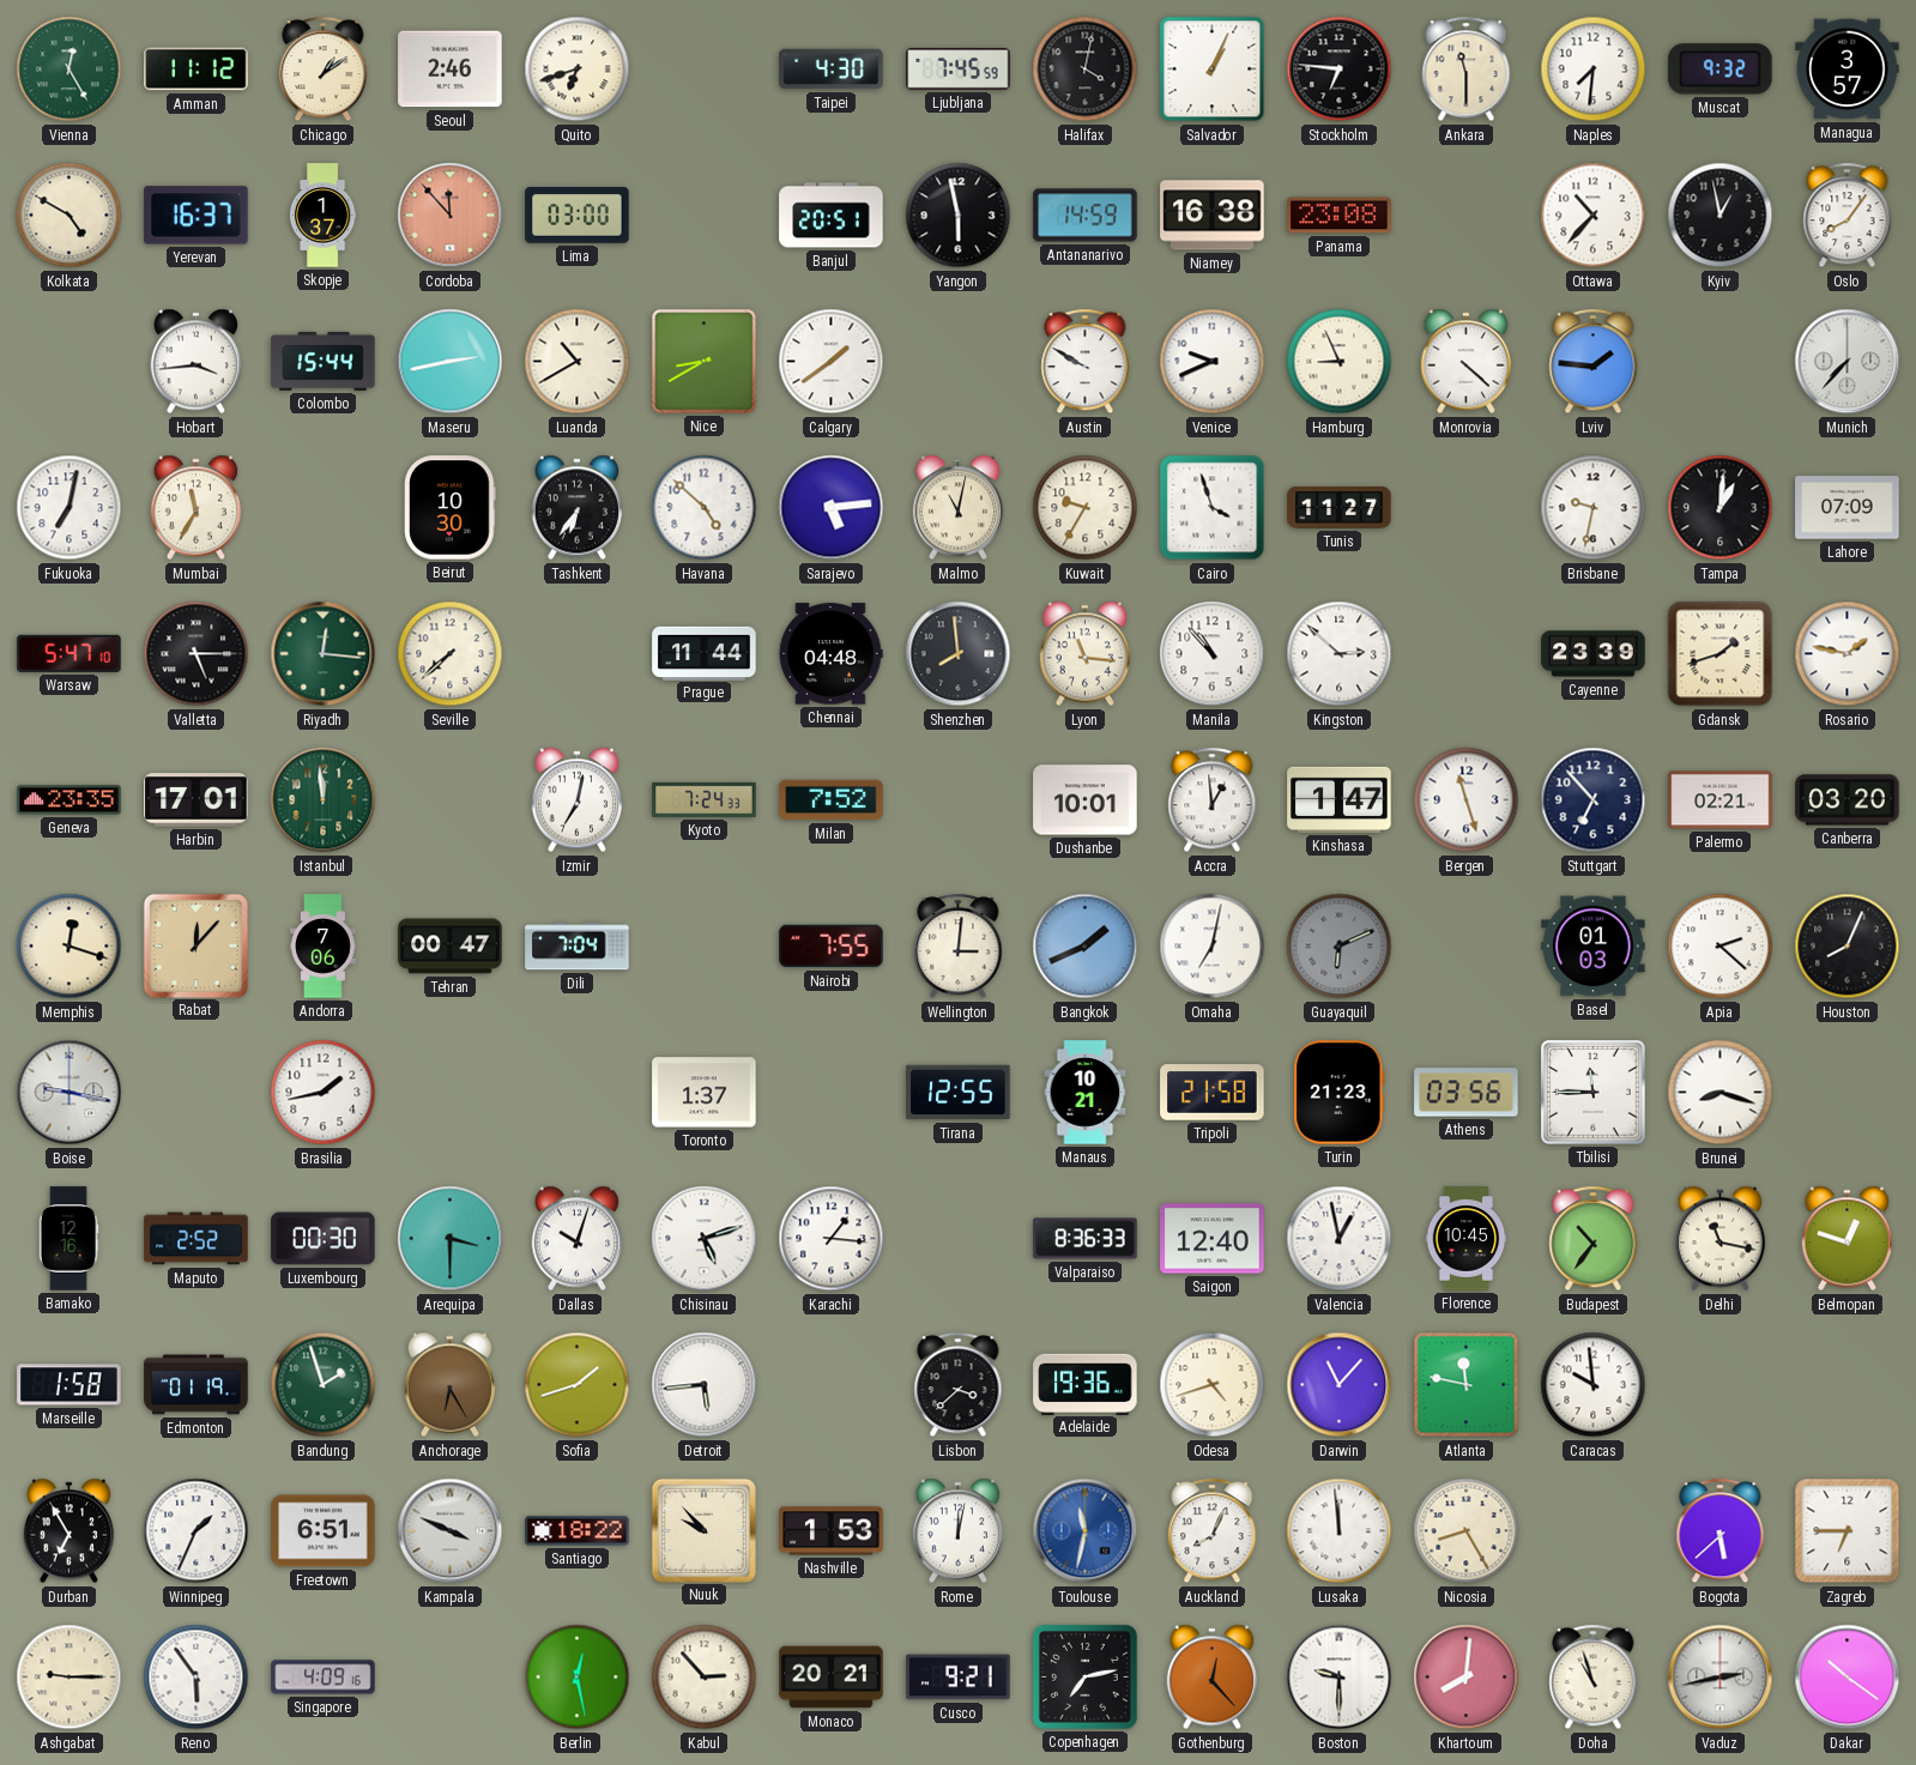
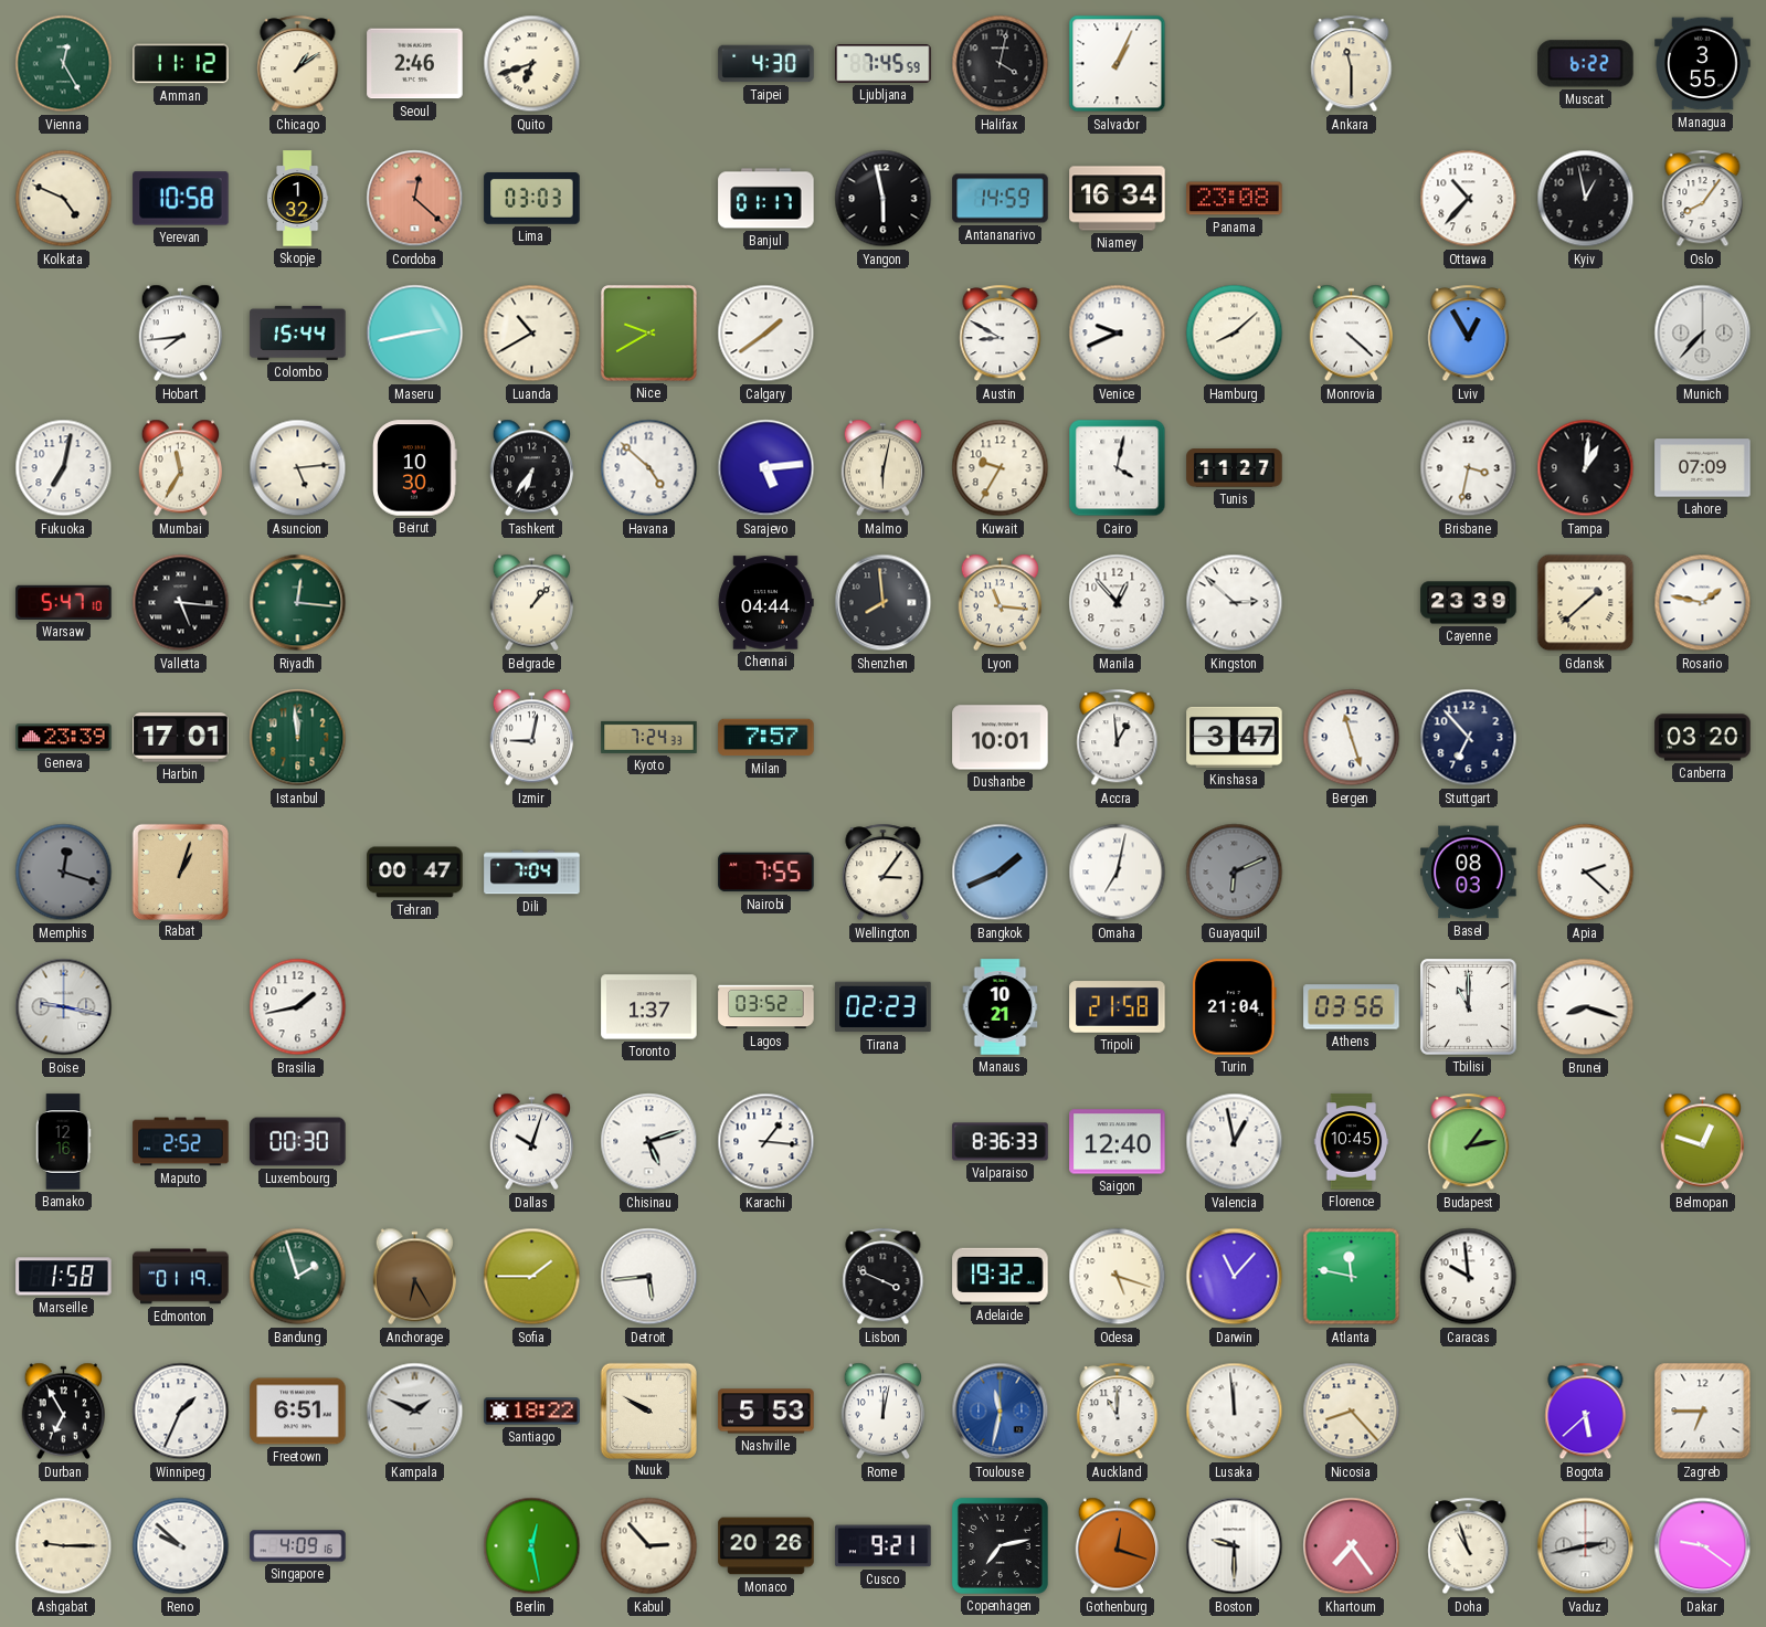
Stockholm: 6:46 -> none
Naples: 7:31 -> none
Muscat: 9:32 -> 6:22
Managua: 3:57 -> 3:55
Kolkata: 4:50 -> 4:49
Yerevan: 16:37 -> 10:58
Skopje: 1:37 -> 1:32
Cordoba: 11:53 -> 12:22
Lima: 03:00 -> 03:03
Banjul: 20:51 -> 01:17
Niamey: 16:38 -> 16:34
Hobart: 3:44 -> 7:44
Nice: 8:40 -> 9:40
Austin: 9:50 -> 8:50
Hamburg: 8:56 -> 8:08
Lviv: 1:46 -> 12:55
Asuncion: none -> 5:14
Malmo: 11:02 -> 6:02
Cairo: 3:57 -> 4:02
Brisbane: 9:32 -> 3:32
Valletta: 5:15 -> 5:16
Seville: 7:38 -> none
Belgrade: none -> 1:07
Prague: 11:44 -> none
Chennai: 04:48 -> 04:44
Manila: 10:53 -> 12:53
Gdansk: 1:42 -> 1:38
Geneva: 23:35 -> 23:39
Izmir: 7:02 -> 9:02
Milan: 7:52 -> 7:57
Kinshasa: 1:47 -> 3:47
Palermo: 02:21 -> none
Memphis dial: cream -> grey
Rabat: 12:07 -> 1:03
Andorra: 7:06 -> none
Wellington: 3:01 -> 3:06
Basel: 01:03 -> 08:03
Houston: 8:04 -> none
Lagos: none -> 03:52
Tirana: 12:55 -> 02:23
Turin: 21:23 -> 21:04
Tbilisi: 11:45 -> 11:00
Arequipa: 3:30 -> none
Budapest: 10:36 -> 1:13
Delhi: 11:17 -> none
Sofia: 1:42 -> 1:45
Lisbon: 3:38 -> 3:49
Adelaide: 19:36 -> 19:32
Odesa: 4:42 -> 5:18
Kampala: 3:49 -> 1:49
Nuuk: 9:53 -> 9:50
Nashville: 1:53 -> 5:53
Auckland: 8:04 -> 11:00
Nicosia: 8:25 -> 8:23
Reno: 5:54 -> 9:52
Monaco: 20:21 -> 20:26
Gothenburg: 12:23 -> 12:18
Khartoum: 8:01 -> 7:24
Dakar: 10:21 -> 9:21
